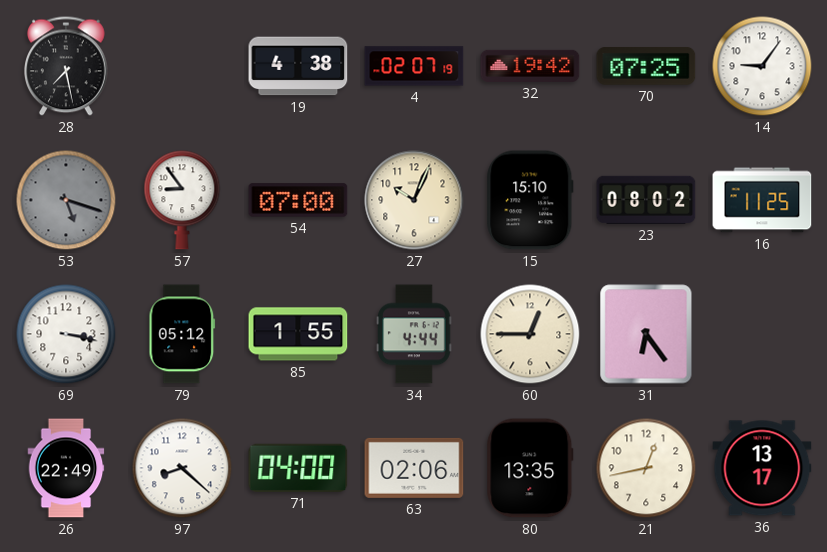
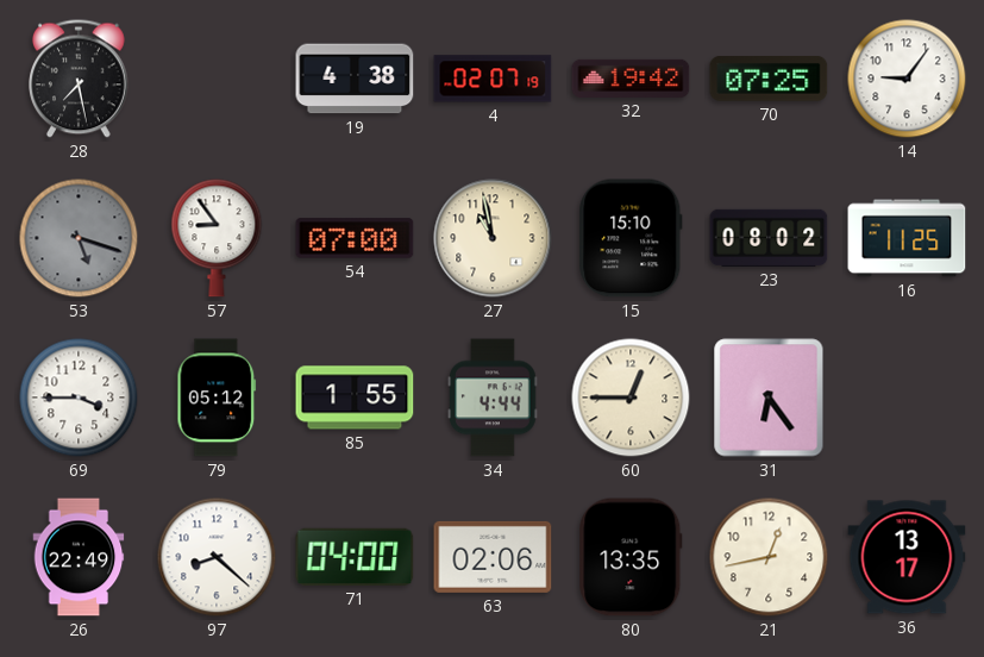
27: 10:04 -> 10:58
69: 3:17 -> 3:45
